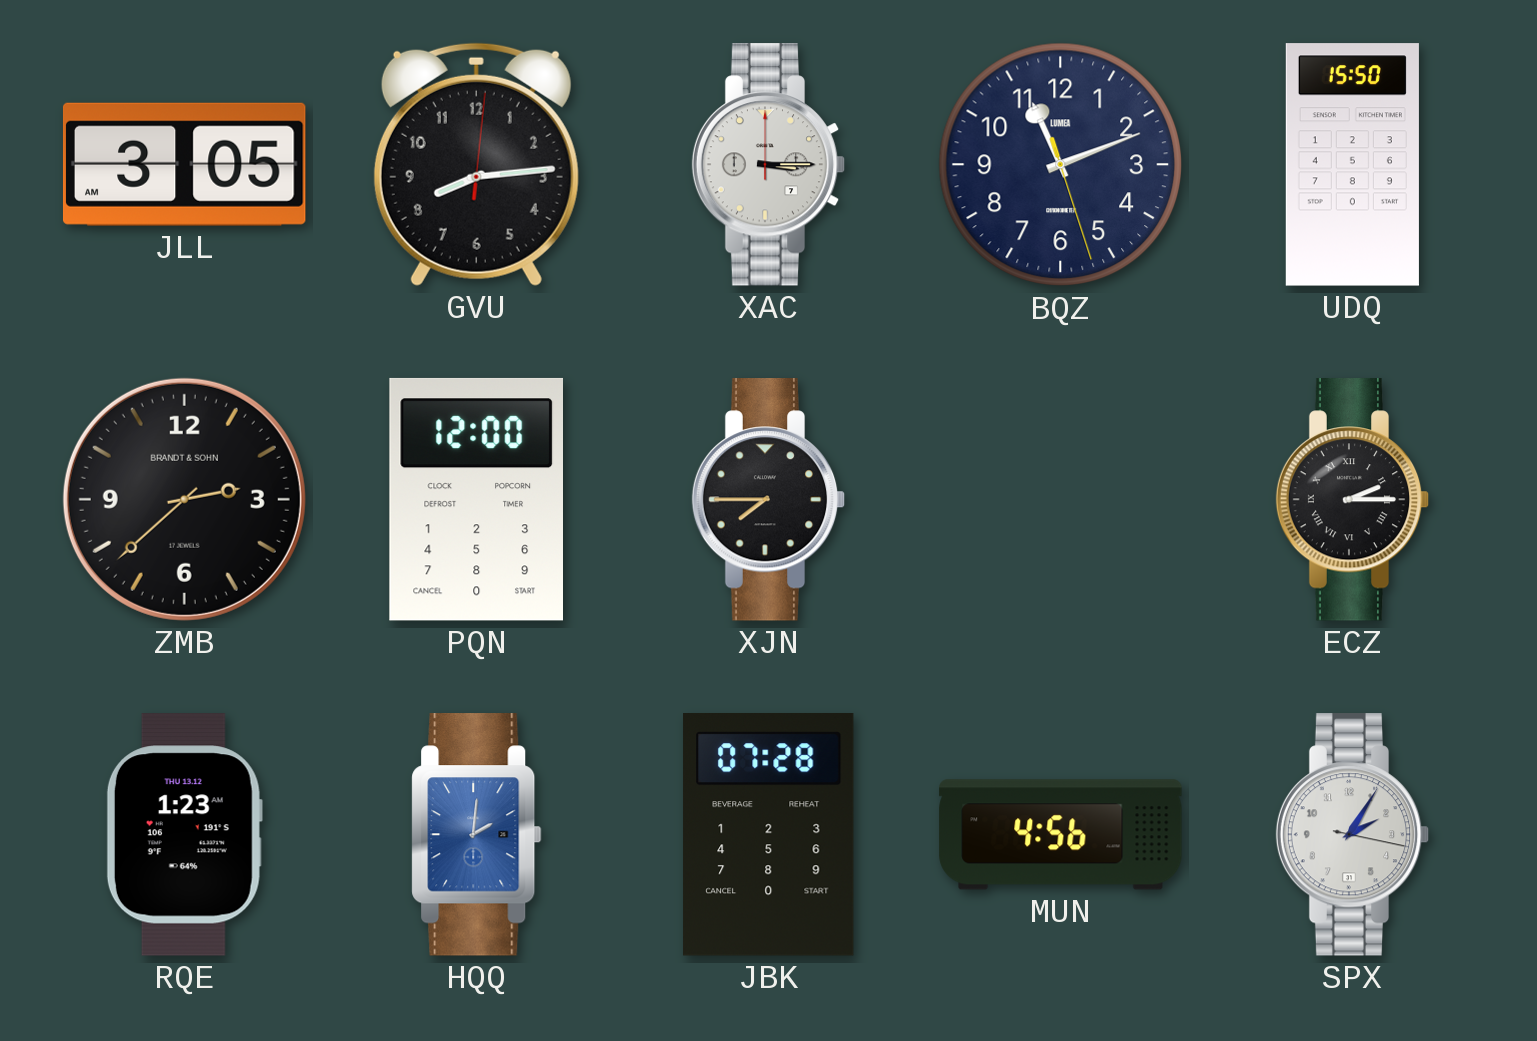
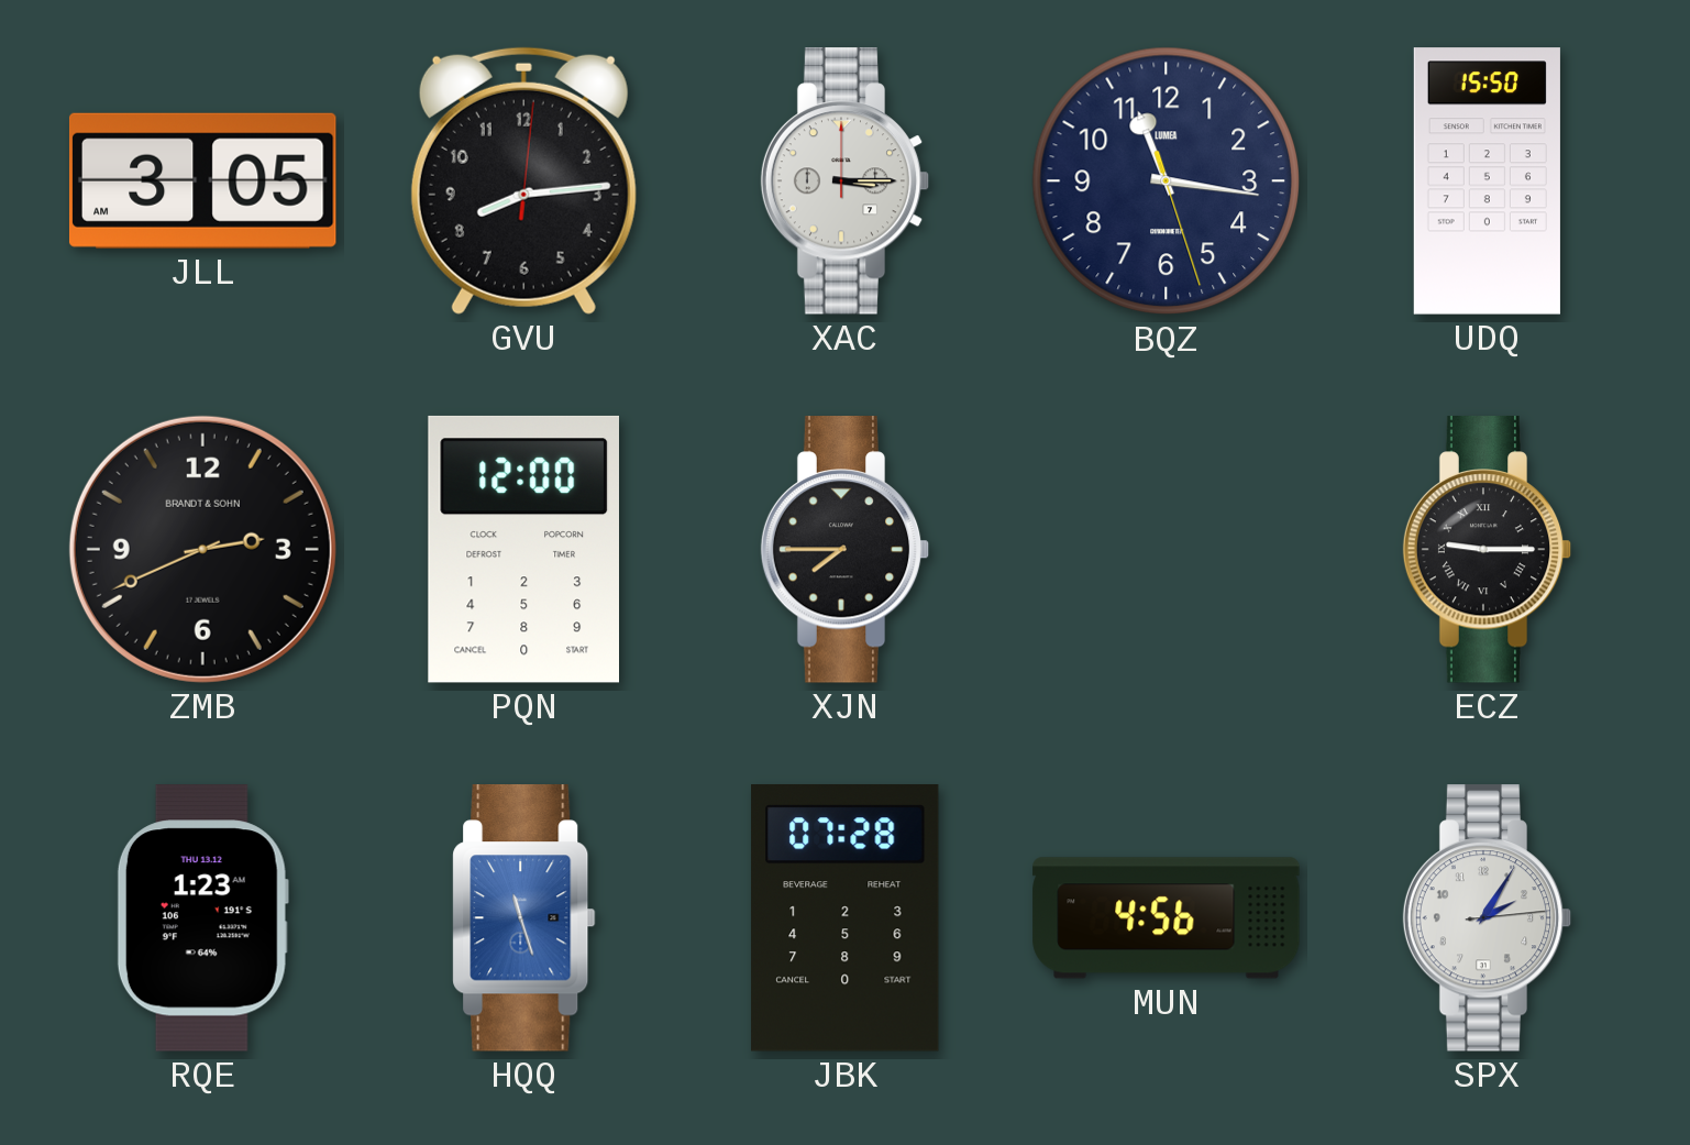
BQZ: 11:11 -> 11:16
ZMB: 2:38 -> 2:41
ECZ: 2:15 -> 9:15
HQQ: 2:01 -> 11:27
SPX: 2:05:17 -> 2:05:14
